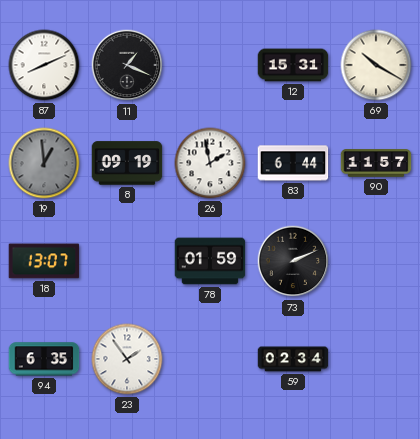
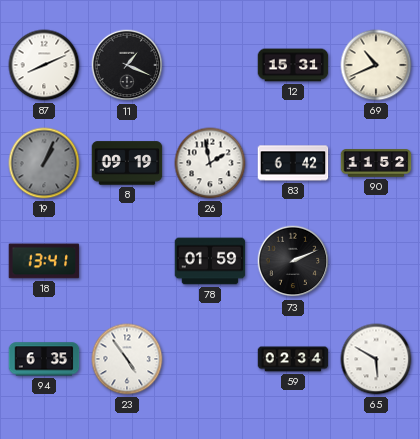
69: 10:20 -> 10:41
19: 12:59 -> 1:04
83: 6:44 -> 6:42
90: 11:57 -> 11:52
18: 13:07 -> 13:41
23: 1:54 -> 4:54
65: none -> 5:50
